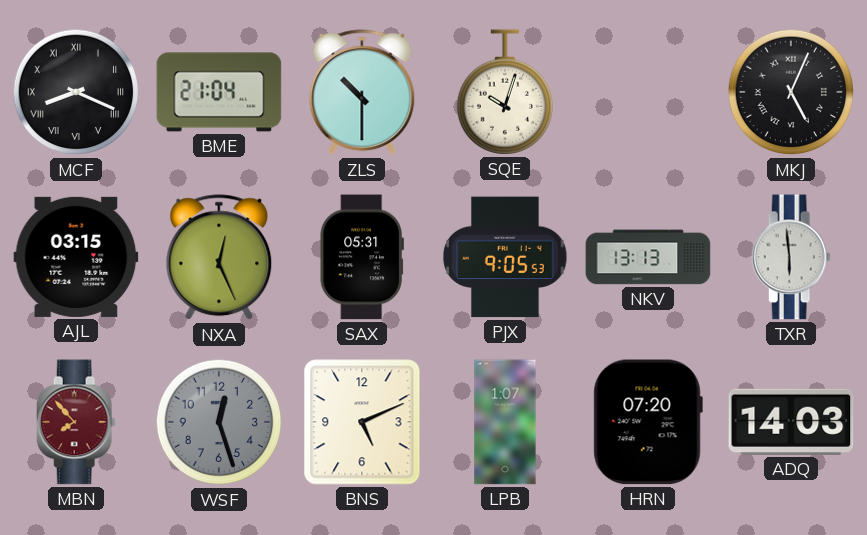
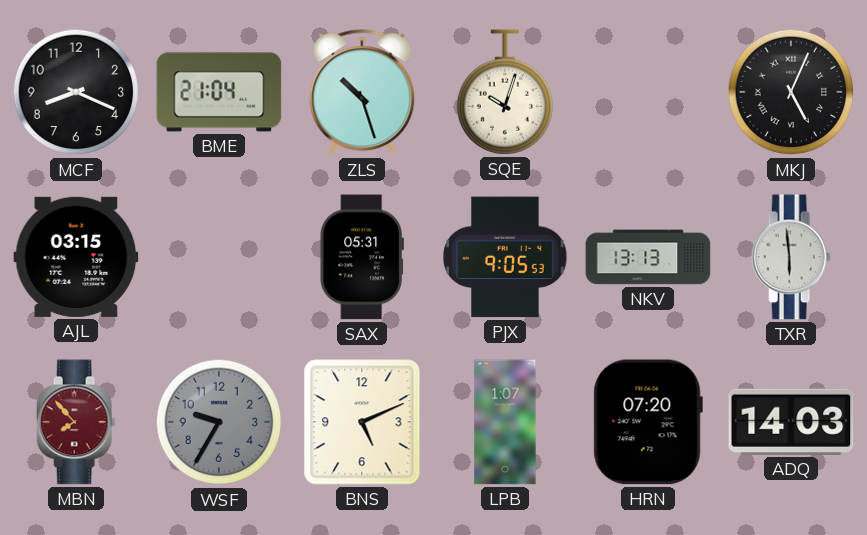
MCF numerals: Roman -> Arabic
ZLS: 10:30 -> 10:27
NXA: 12:26 -> none
WSF: 12:27 -> 9:35
